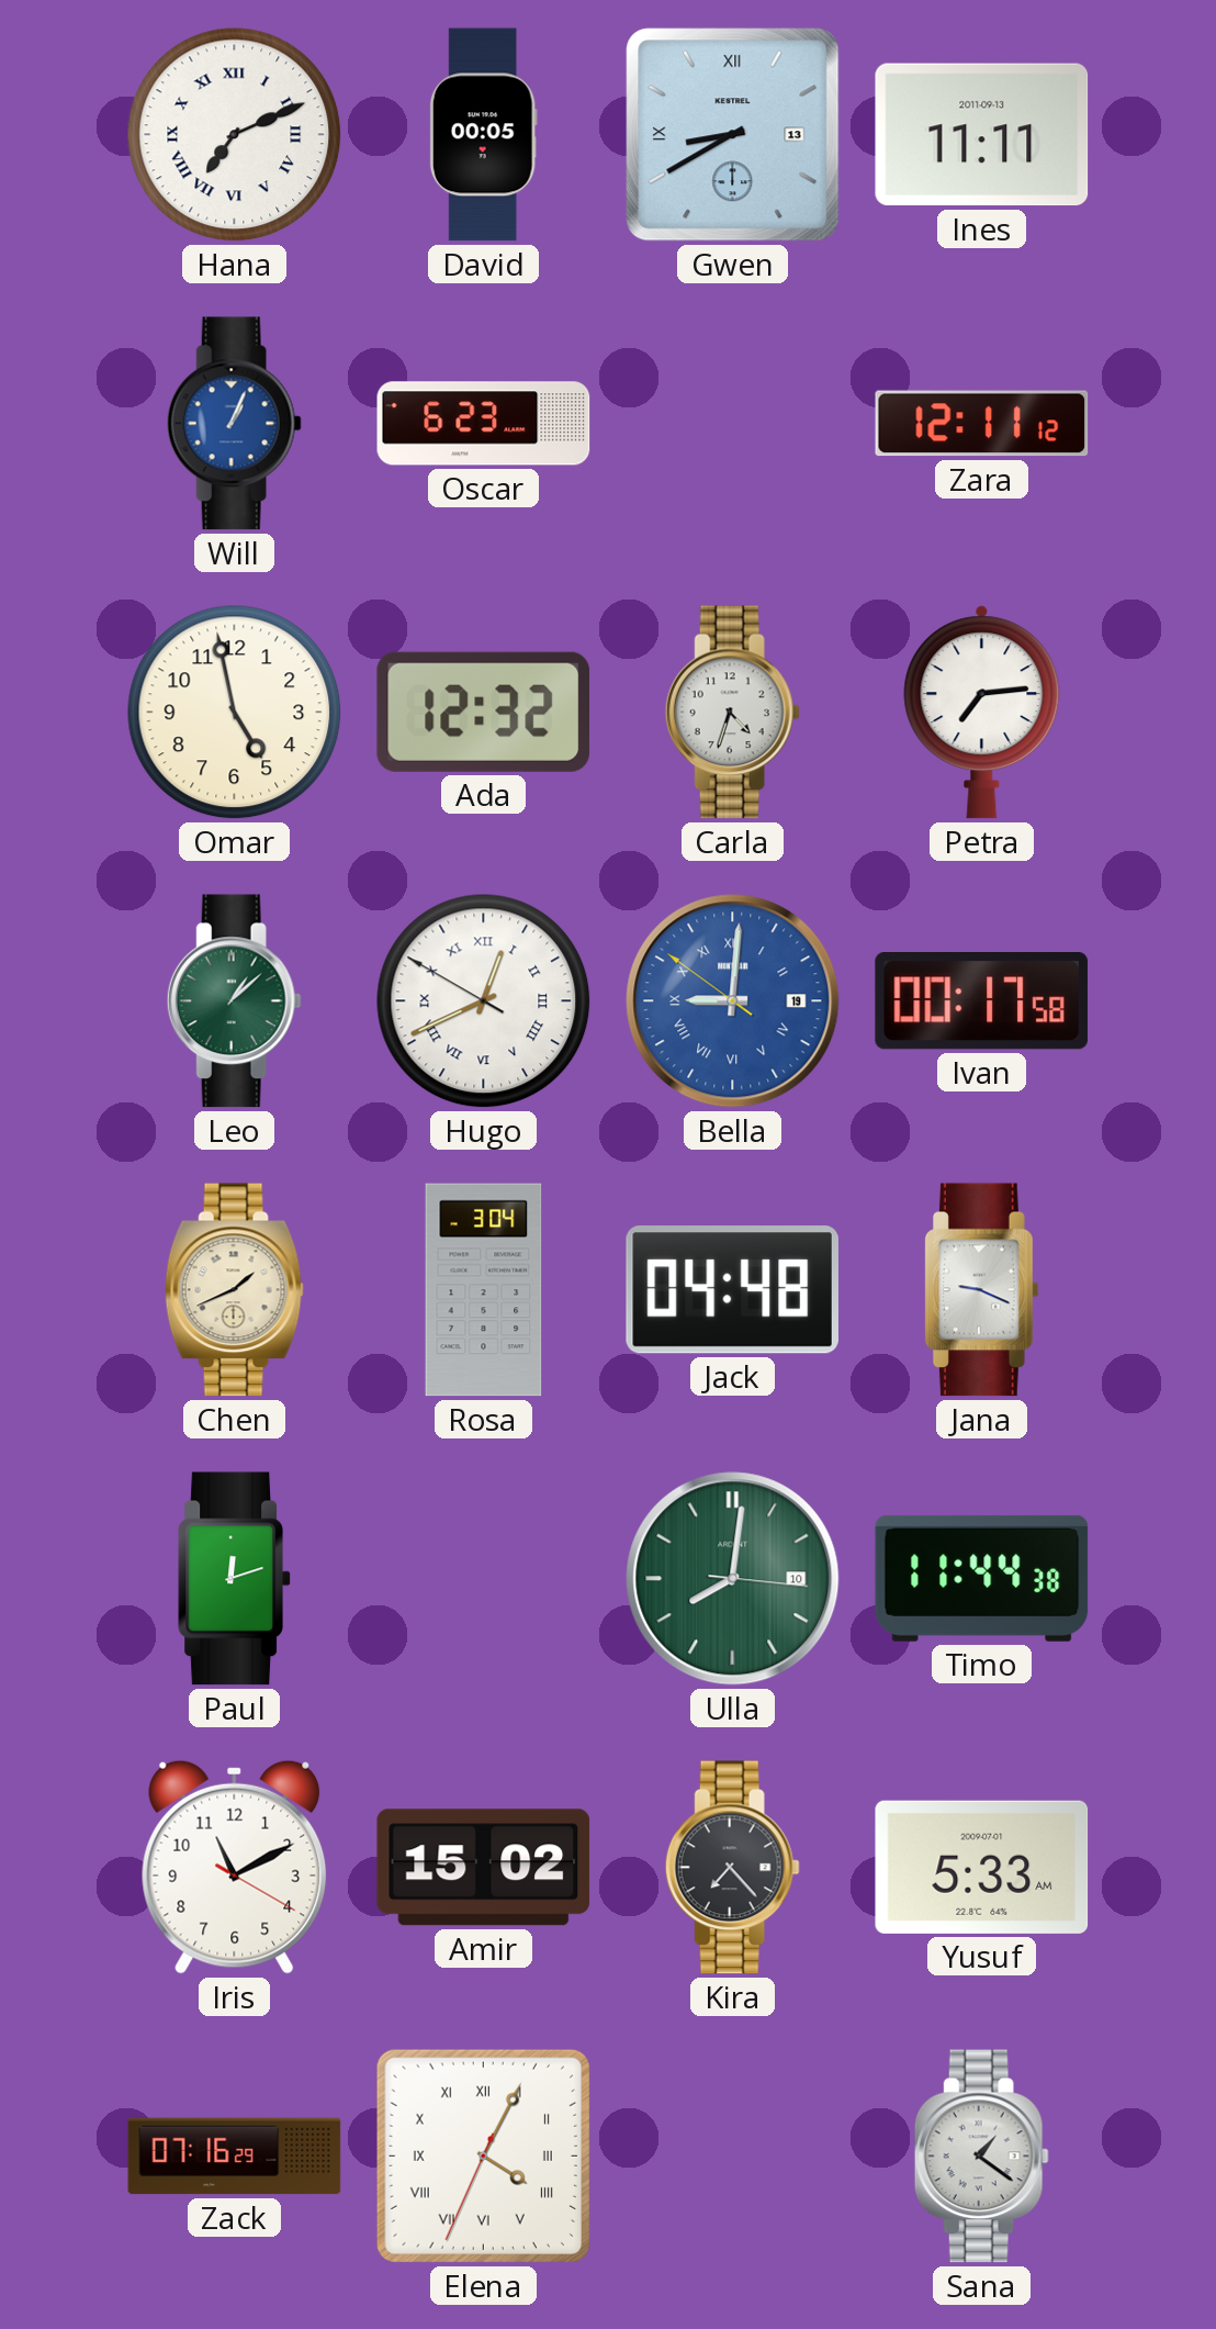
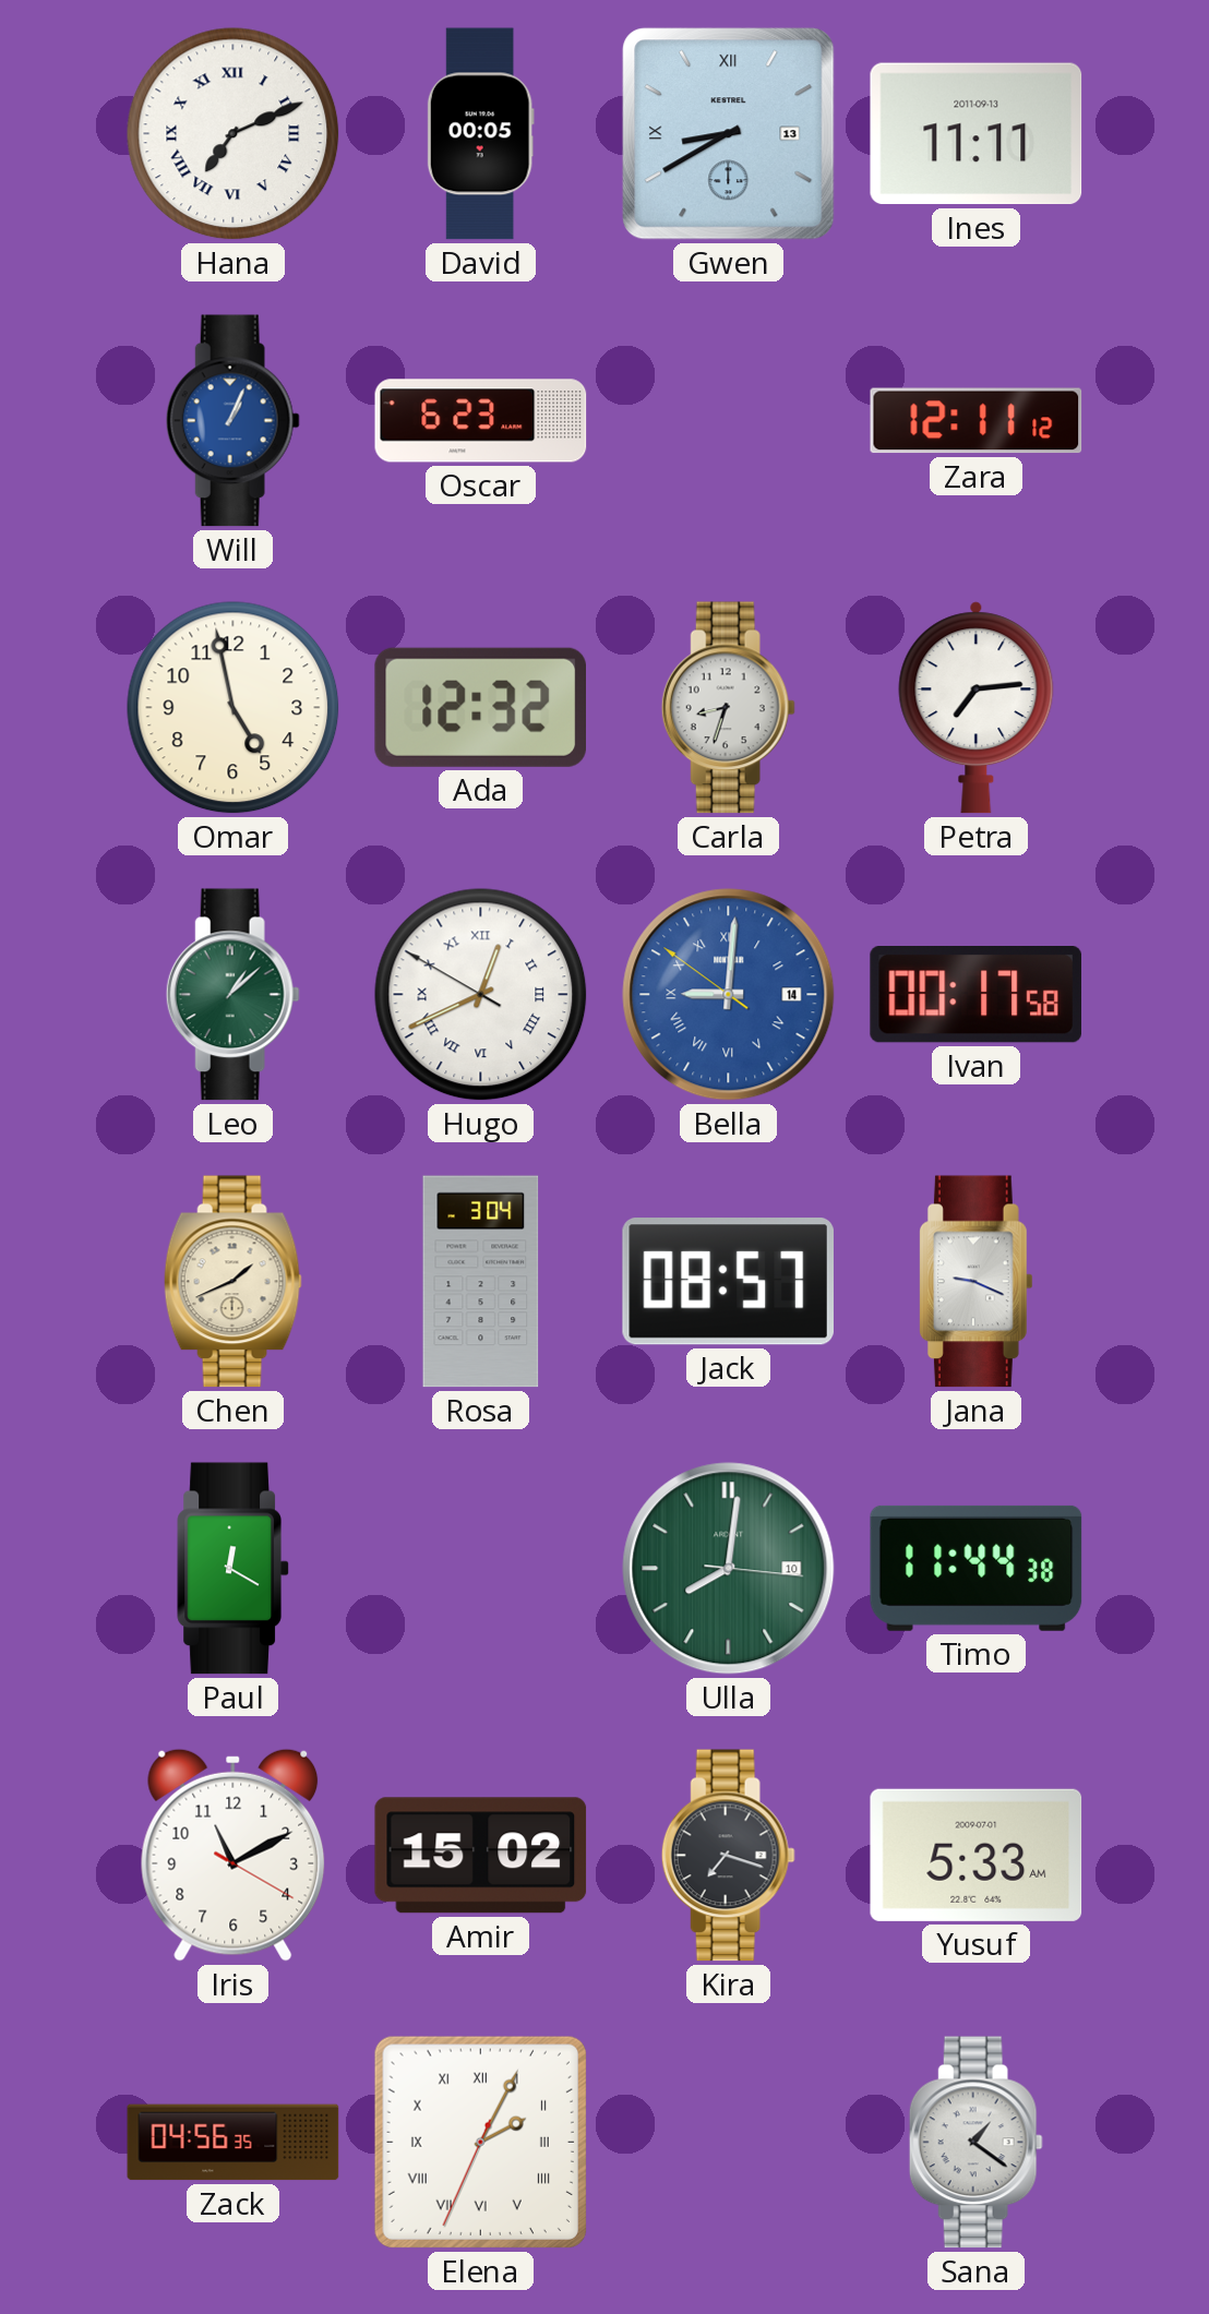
Carla: 4:33 -> 8:33
Bella date: 19 -> 14
Jack: 04:48 -> 08:57
Paul: 12:12 -> 12:20
Kira: 7:23 -> 7:18
Zack: 07:16 -> 04:56
Elena: 4:04 -> 2:04
